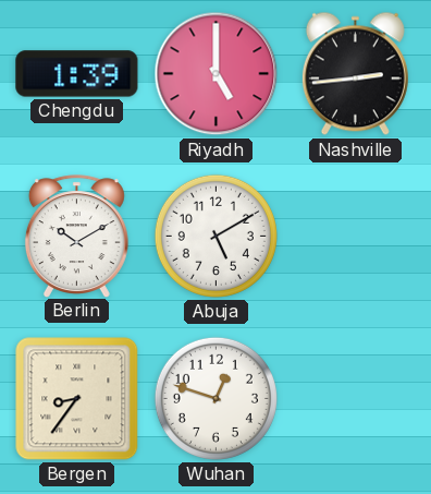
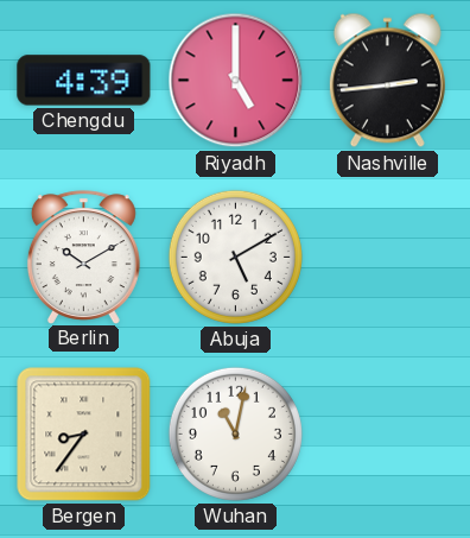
Chengdu: 1:39 -> 4:39
Wuhan: 12:48 -> 11:02
